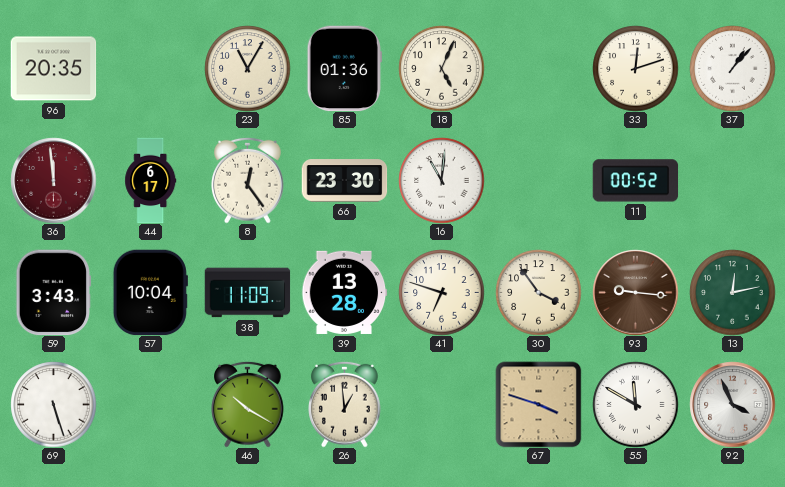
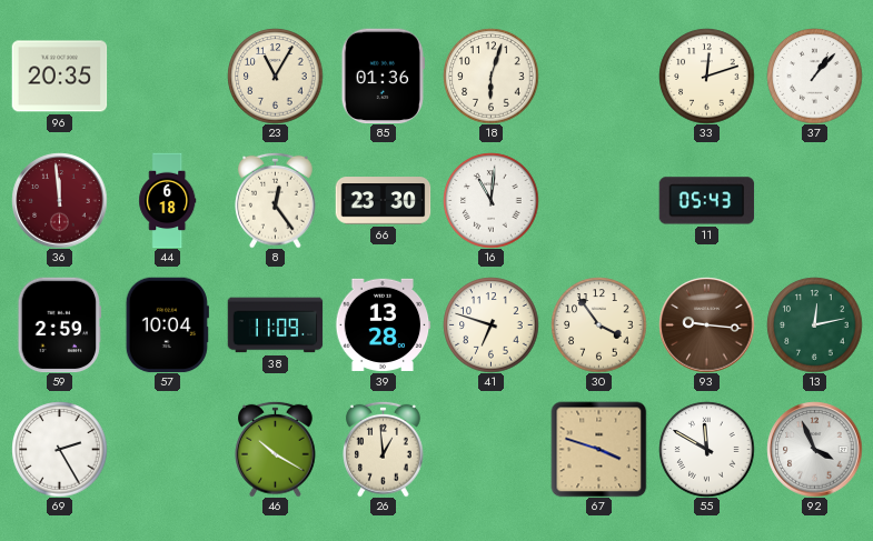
18: 5:04 -> 6:03
44: 6:17 -> 6:18
11: 00:52 -> 05:43
59: 3:43 -> 2:59
69: 5:27 -> 2:25
